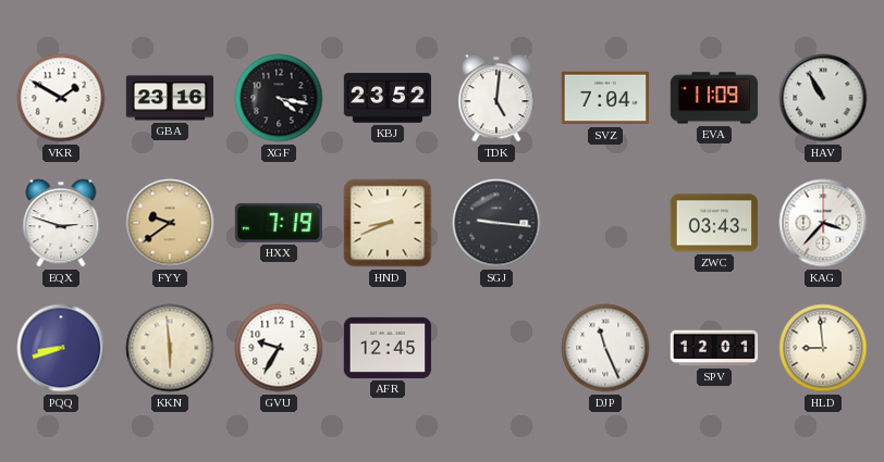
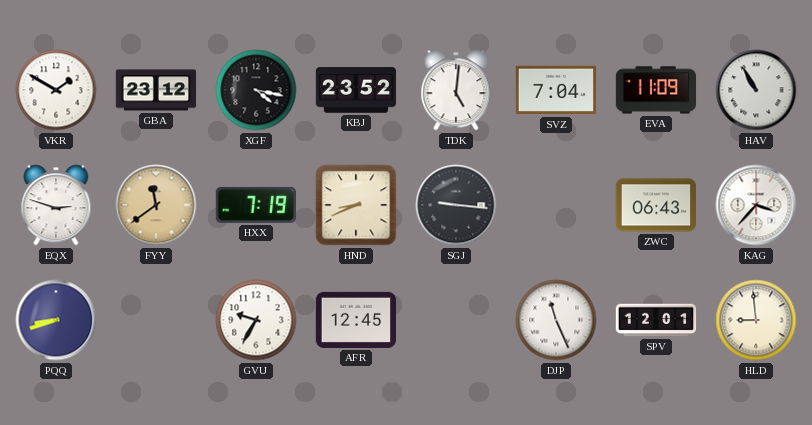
GBA: 23:16 -> 23:12
FYY: 9:39 -> 11:39
ZWC: 03:43 -> 06:43
KKN: 5:59 -> none
